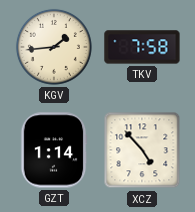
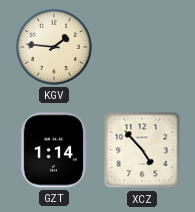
KGV: 1:44 -> 1:46
TKV: 7:58 -> none
